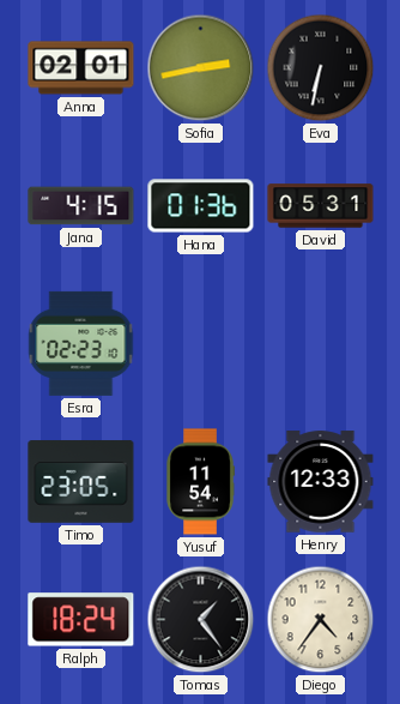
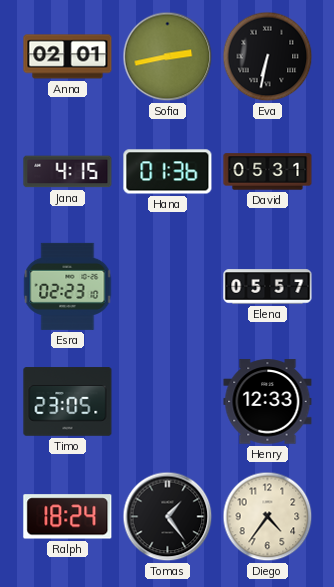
Elena: none -> 05:57
Yusuf: 11:54 -> none
